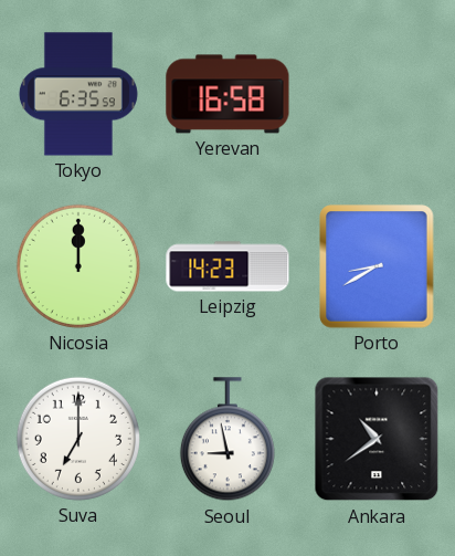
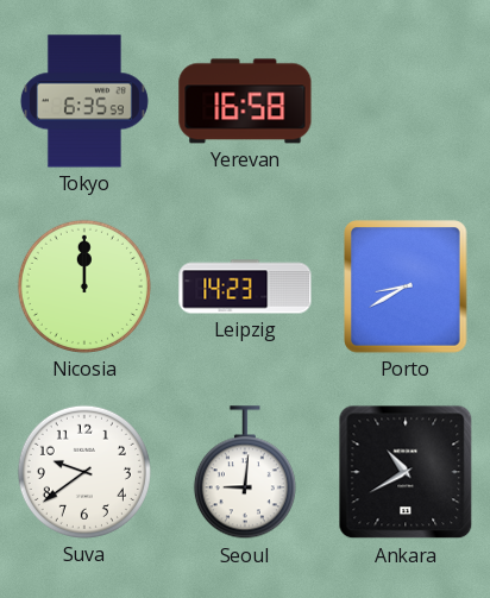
Suva: 7:00 -> 9:39
Seoul: 8:58 -> 9:01
Ankara: 10:39 -> 10:40
